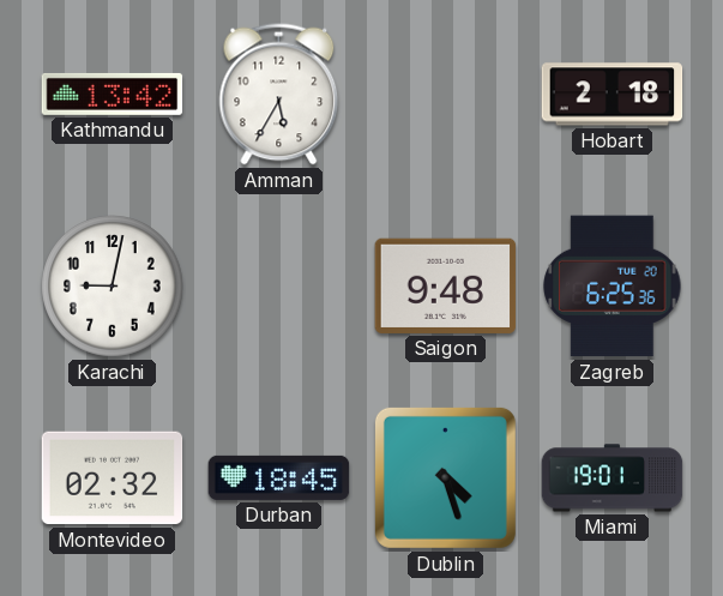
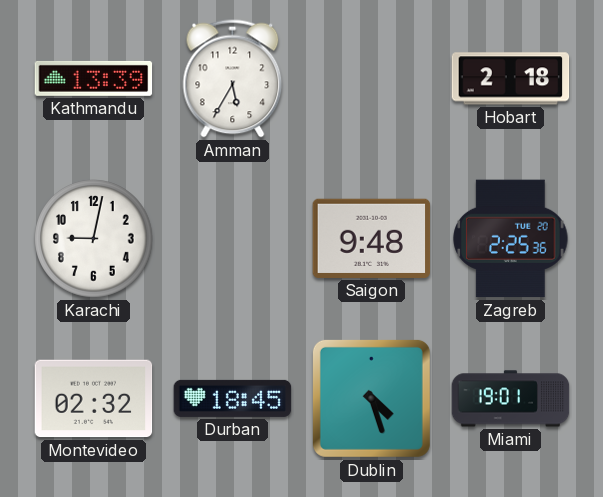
Kathmandu: 13:42 -> 13:39
Zagreb: 6:25 -> 2:25
